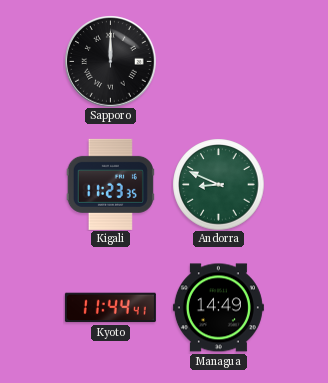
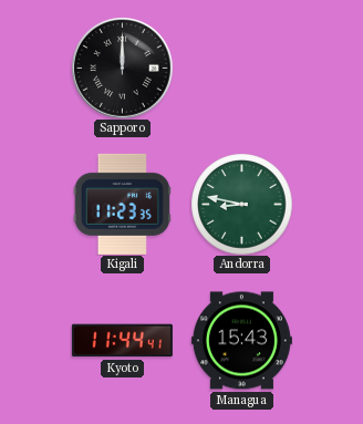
Andorra: 8:49 -> 8:47
Managua: 14:49 -> 15:43
